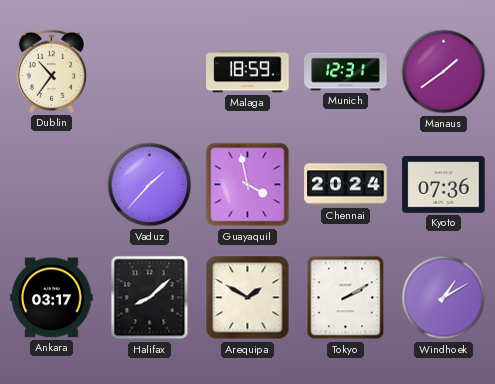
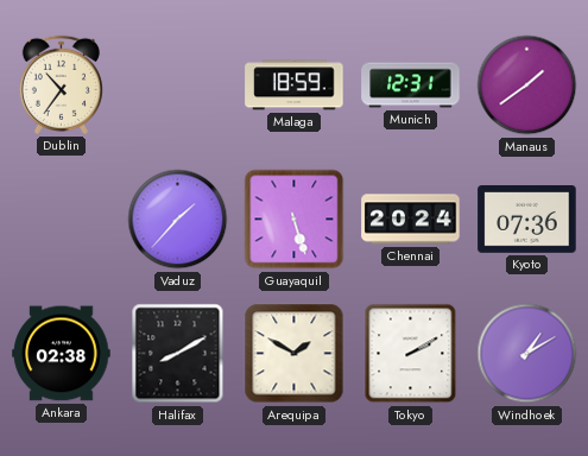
Guayaquil: 3:58 -> 5:27
Ankara: 03:17 -> 02:38
Halifax: 8:08 -> 8:10
